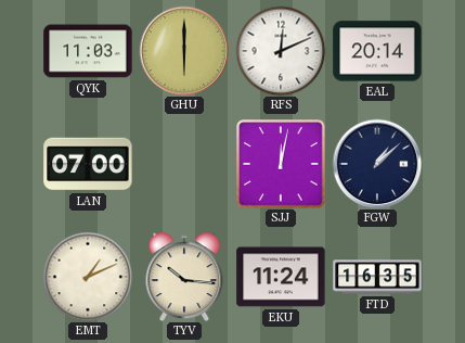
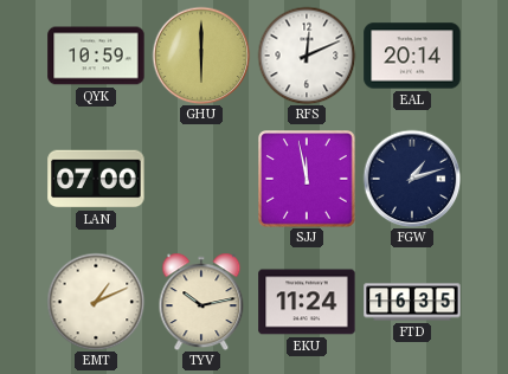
QYK: 11:03 -> 10:59
SJJ: 12:02 -> 11:58
FGW: 1:08 -> 1:12
TYV: 10:16 -> 10:13
